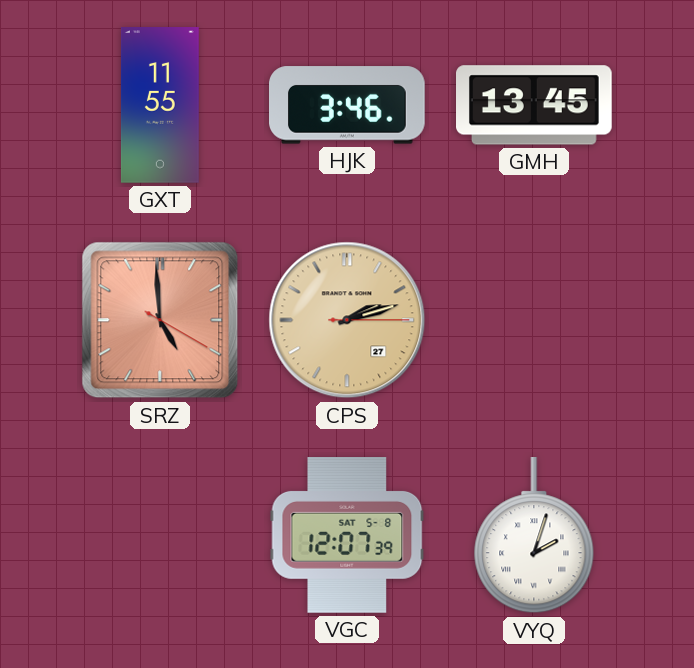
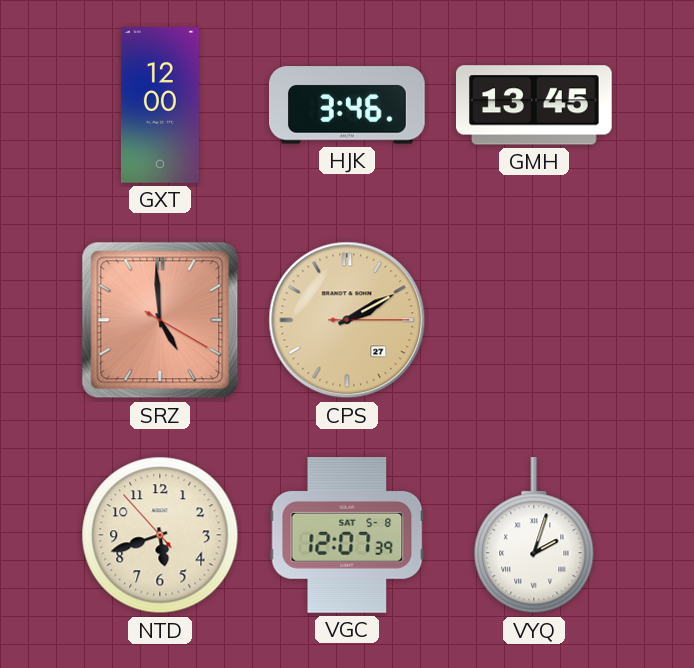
GXT: 11:55 -> 12:00
CPS: 2:12 -> 2:10
NTD: none -> 5:41
